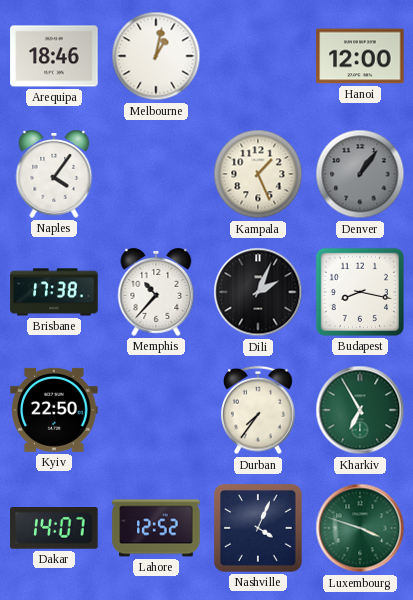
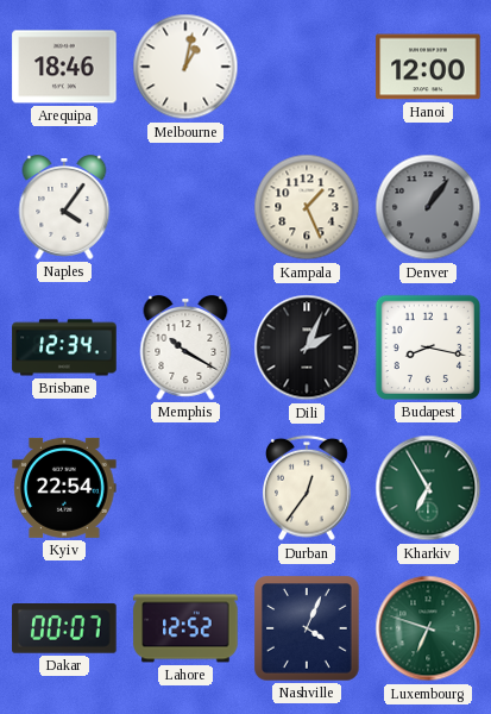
Brisbane: 17:38 -> 12:34
Memphis: 10:37 -> 10:20
Kyiv: 22:50 -> 22:54
Durban: 7:36 -> 12:36
Dakar: 14:07 -> 00:07
Luxembourg: 3:48 -> 6:48
